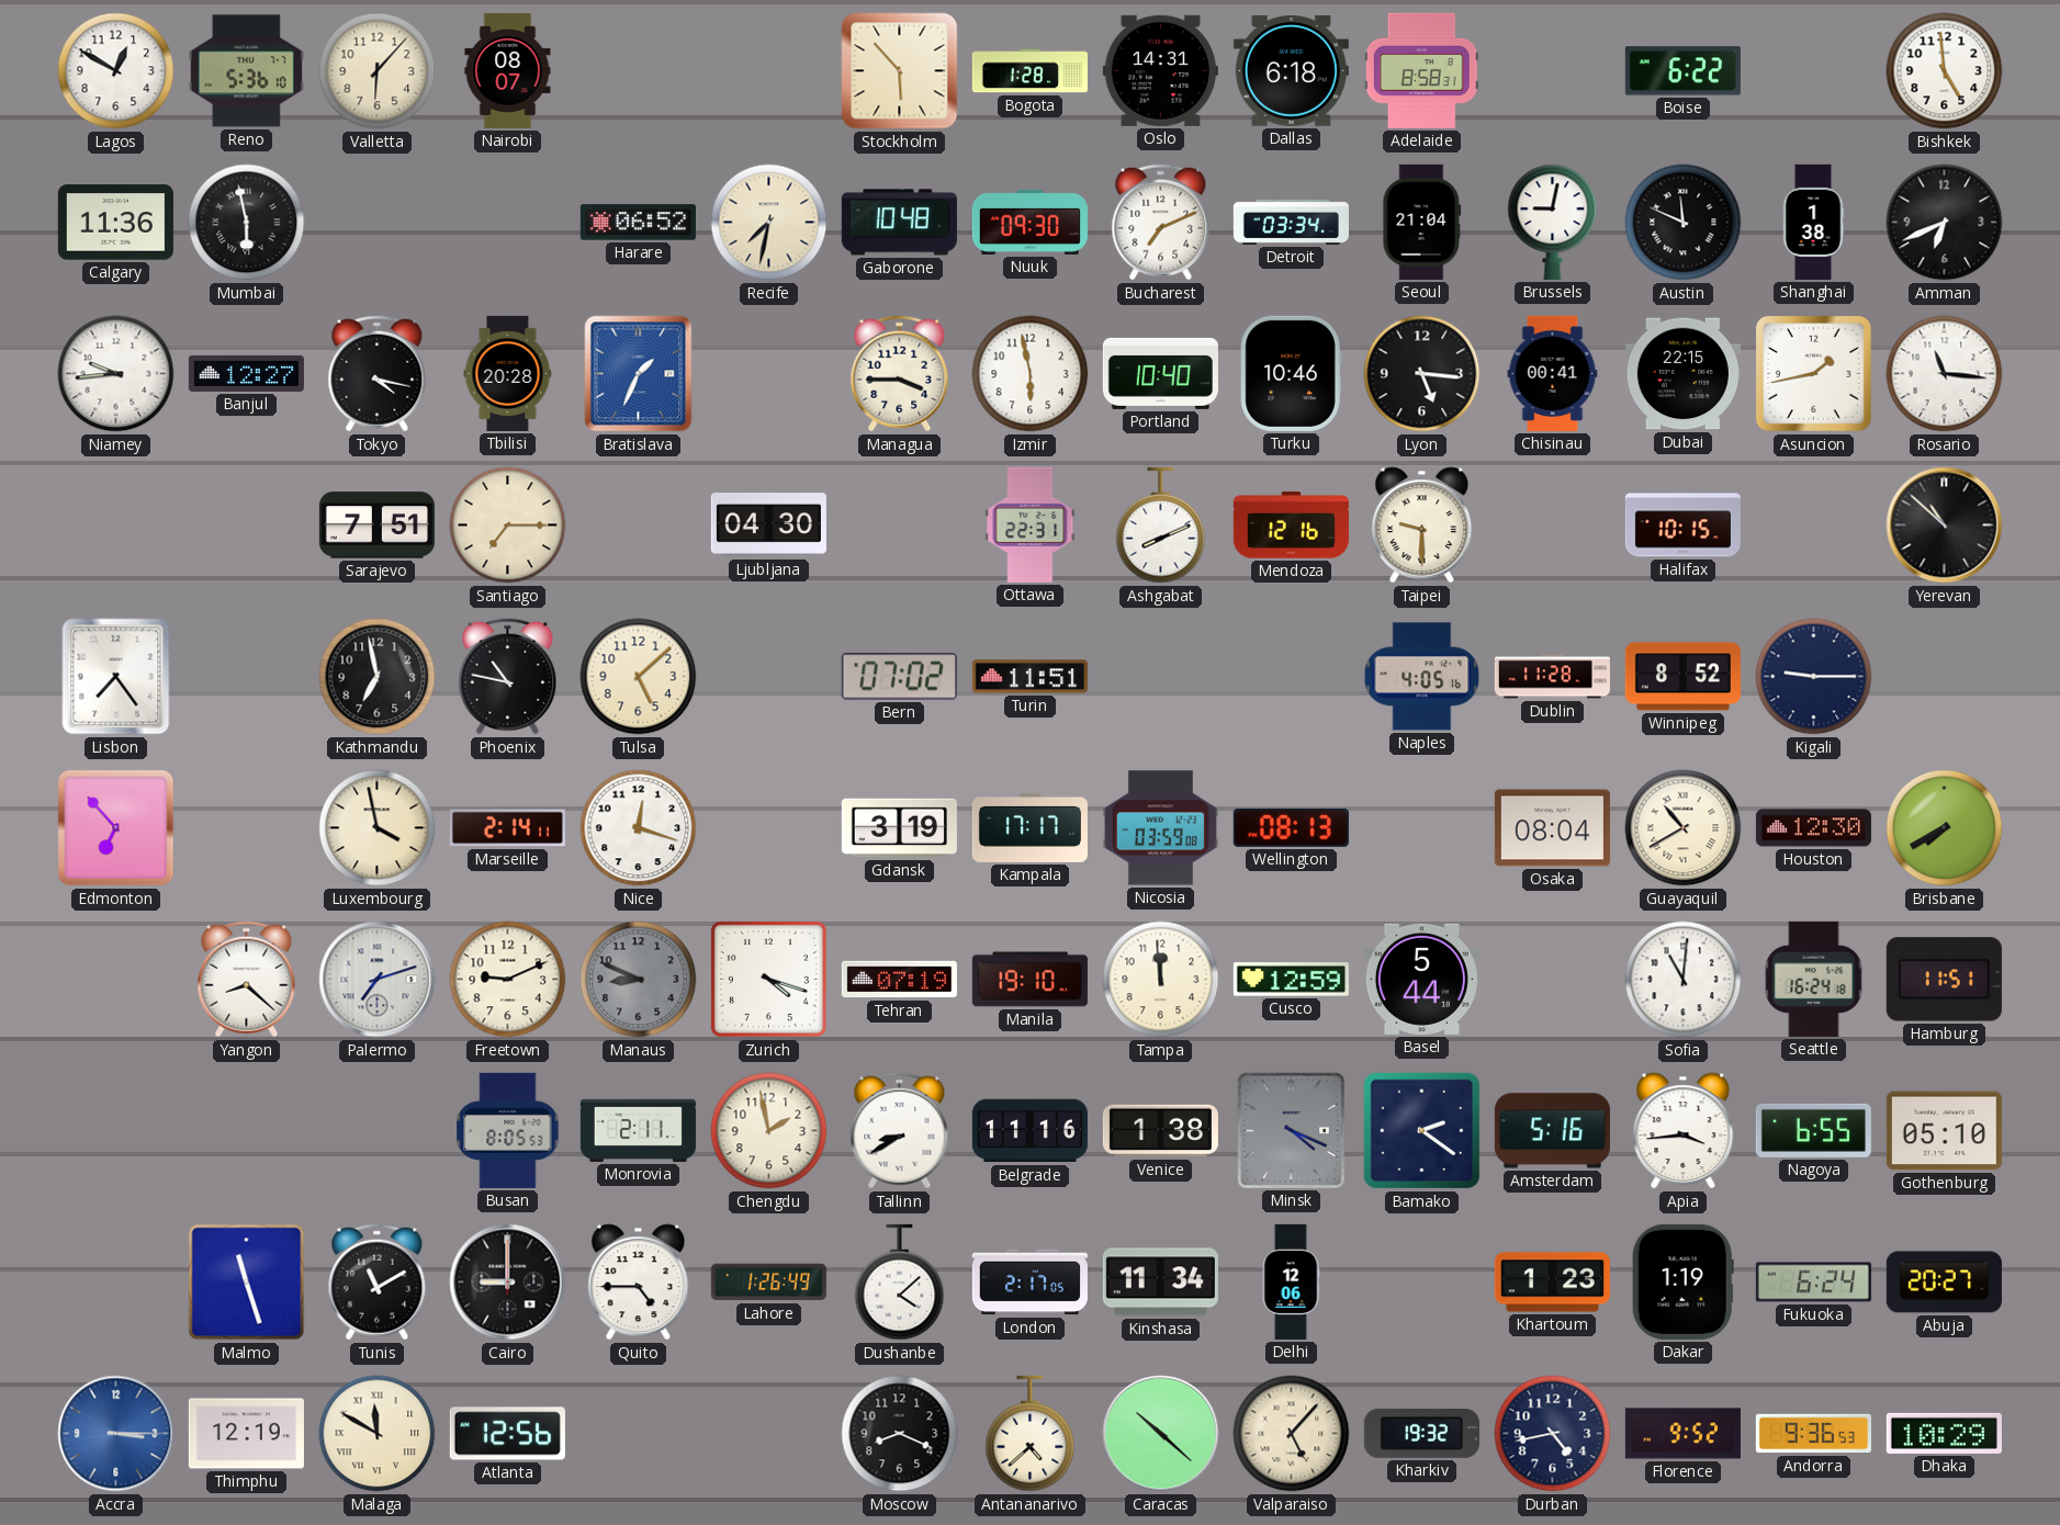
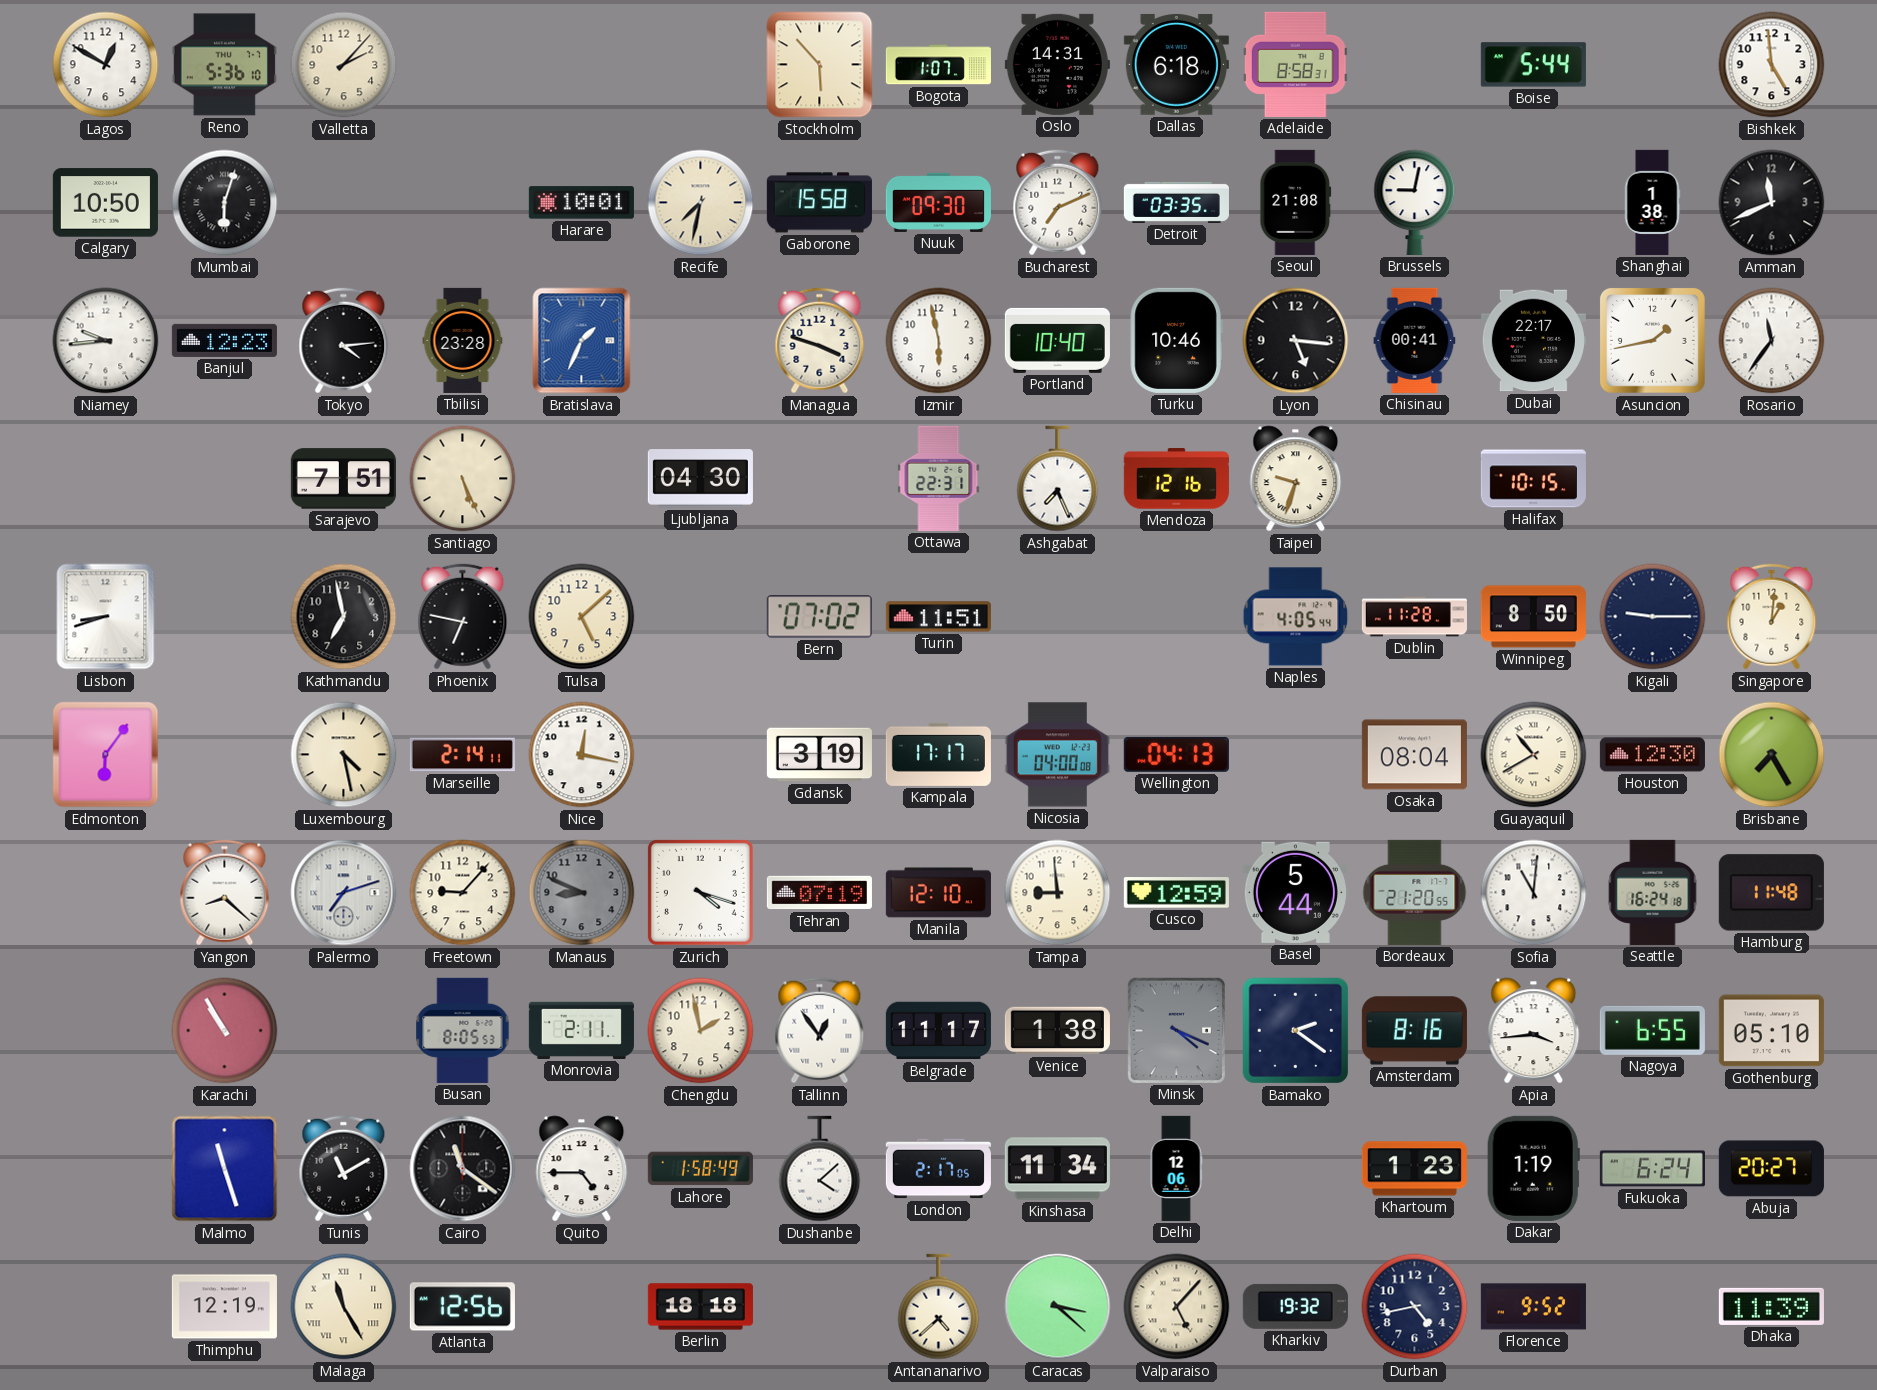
Valletta: 6:07 -> 2:07
Nairobi: 08:07 -> none
Bogota: 1:28 -> 1:07
Boise: 6:22 -> 5:44
Calgary: 11:36 -> 10:50
Mumbai: 5:58 -> 6:03
Harare: 06:52 -> 10:01
Gaborone: 10:48 -> 15:58
Detroit: 03:34 -> 03:35
Seoul: 21:04 -> 21:08
Austin: 11:49 -> none
Amman: 6:41 -> 11:41
Banjul: 12:27 -> 12:23
Tokyo: 4:17 -> 4:14
Tbilisi: 20:28 -> 23:28
Managua: 3:45 -> 3:48
Dubai: 22:15 -> 22:17
Rosario: 11:16 -> 11:36
Santiago: 7:15 -> 5:26
Ashgabat: 8:11 -> 7:26
Taipei: 9:30 -> 9:33
Yerevan: 10:52 -> none
Lisbon: 7:24 -> 8:42
Phoenix: 10:47 -> 6:47
Naples: 4:05:16 -> 4:05:44
Winnipeg: 8:52 -> 8:50
Singapore: none -> 1:01
Edmonton: 6:53 -> 6:06
Luxembourg: 3:58 -> 4:28
Nice: 12:18 -> 12:17
Nicosia: 03:59 -> 04:00
Wellington: 08:13 -> 04:13
Brisbane: 7:40 -> 7:25
Freetown: 9:11 -> 9:07
Manila: 19:10 -> 12:10
Tampa: 11:59 -> 8:59
Bordeaux: none -> 21:20
Hamburg: 11:51 -> 11:48
Karachi: none -> 10:55
Tallinn: 8:40 -> 12:54
Belgrade: 11:16 -> 11:17
Amsterdam: 5:16 -> 8:16
Cairo: 9:00 -> 11:21
Lahore: 1:26 -> 1:58
Accra: 3:15 -> none
Malaga: 11:50 -> 11:25
Berlin: none -> 18:18
Moscow: 8:19 -> none
Caracas: 10:22 -> 3:22
Andorra: 9:36 -> none
Dhaka: 10:29 -> 11:39
